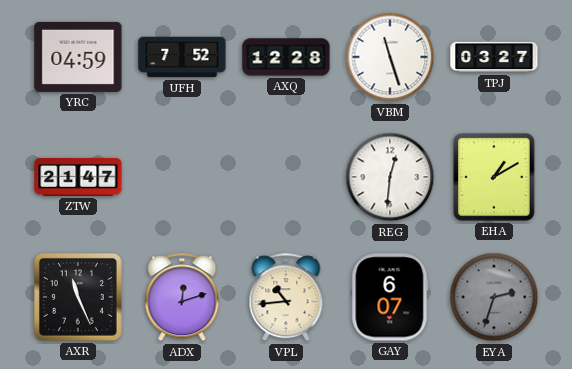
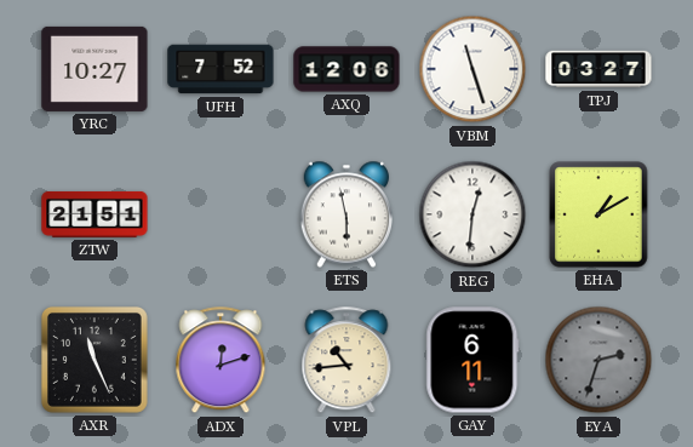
YRC: 04:59 -> 10:27
AXQ: 12:28 -> 12:06
ZTW: 21:47 -> 21:51
ETS: none -> 5:58
GAY: 6:07 -> 6:11
